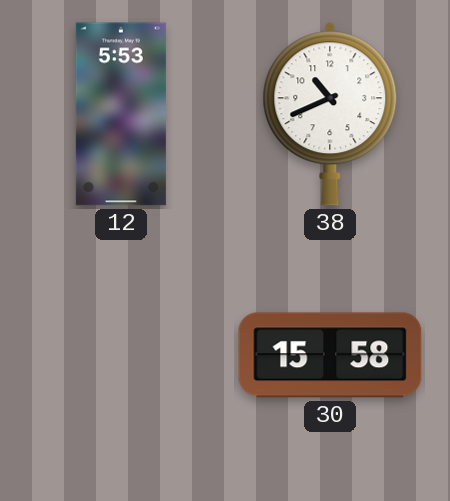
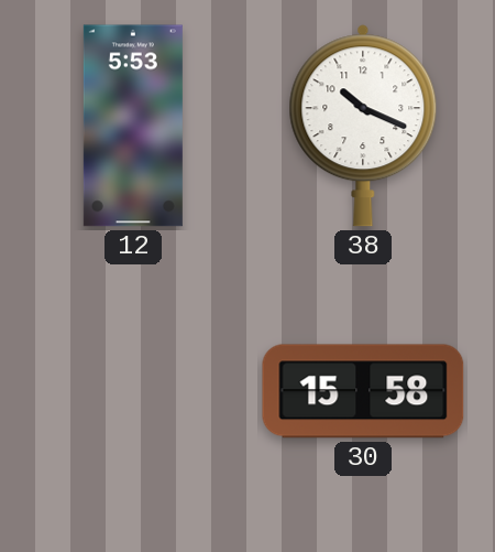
38: 10:41 -> 10:19
